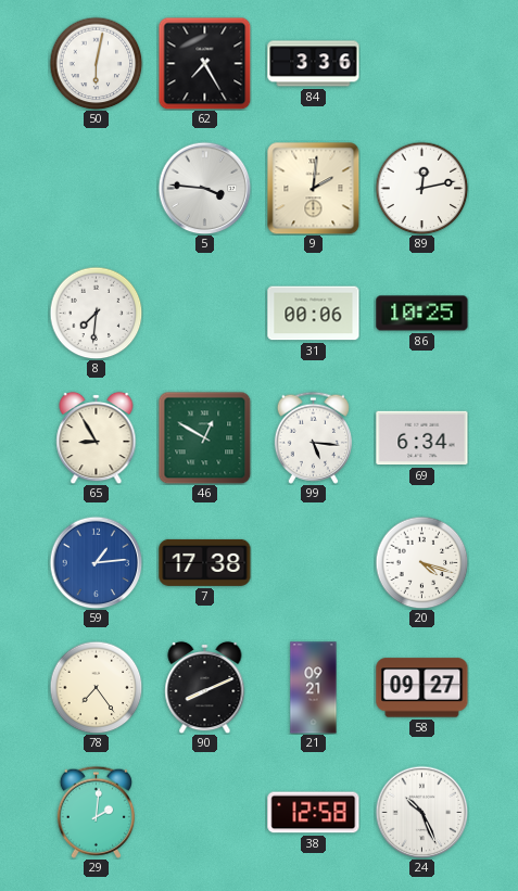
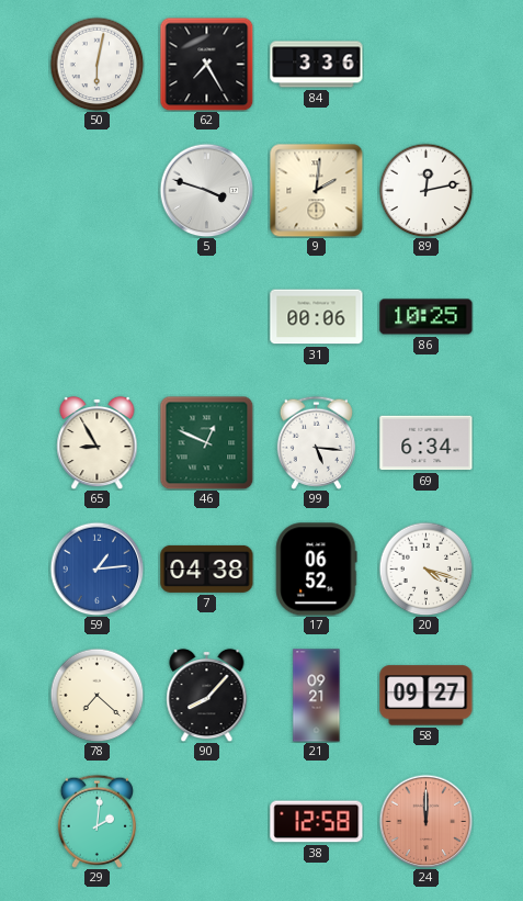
5: 3:46 -> 3:48
8: 7:31 -> none
46: 12:50 -> 12:49
7: 17:38 -> 04:38
17: none -> 06:52
78: 7:24 -> 7:22
90: 8:11 -> 8:07
24: 10:26 -> 12:00
24 dial: white -> salmon
